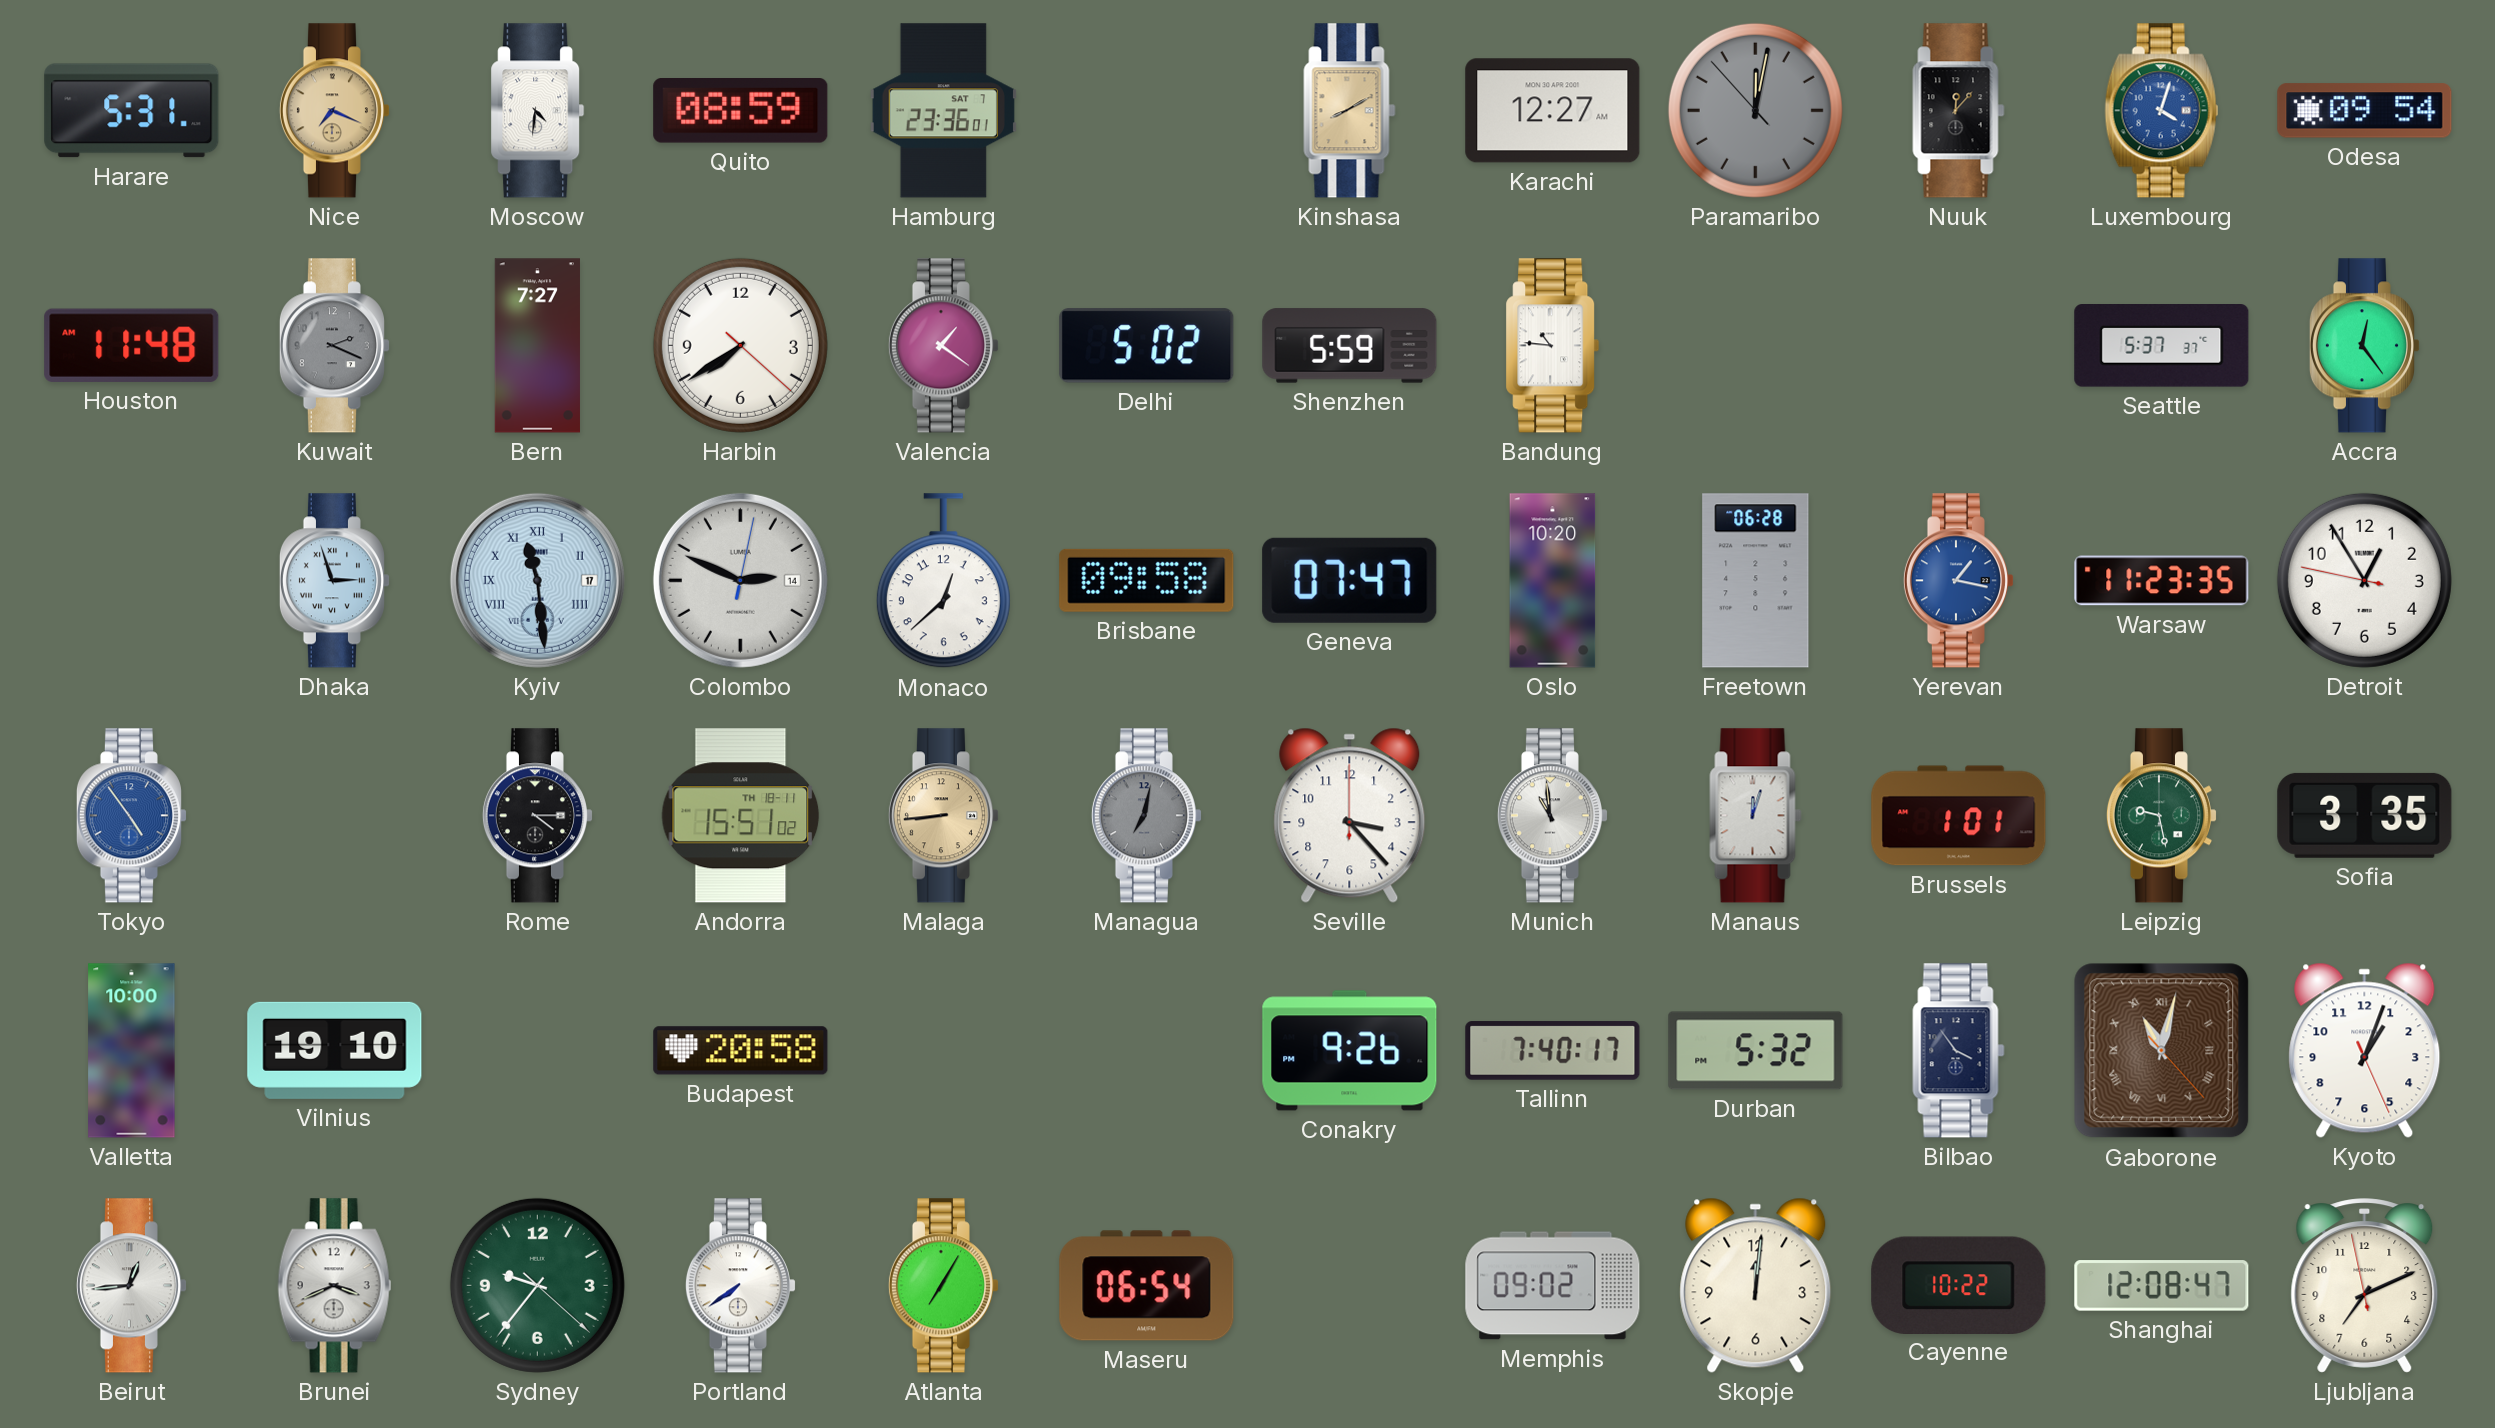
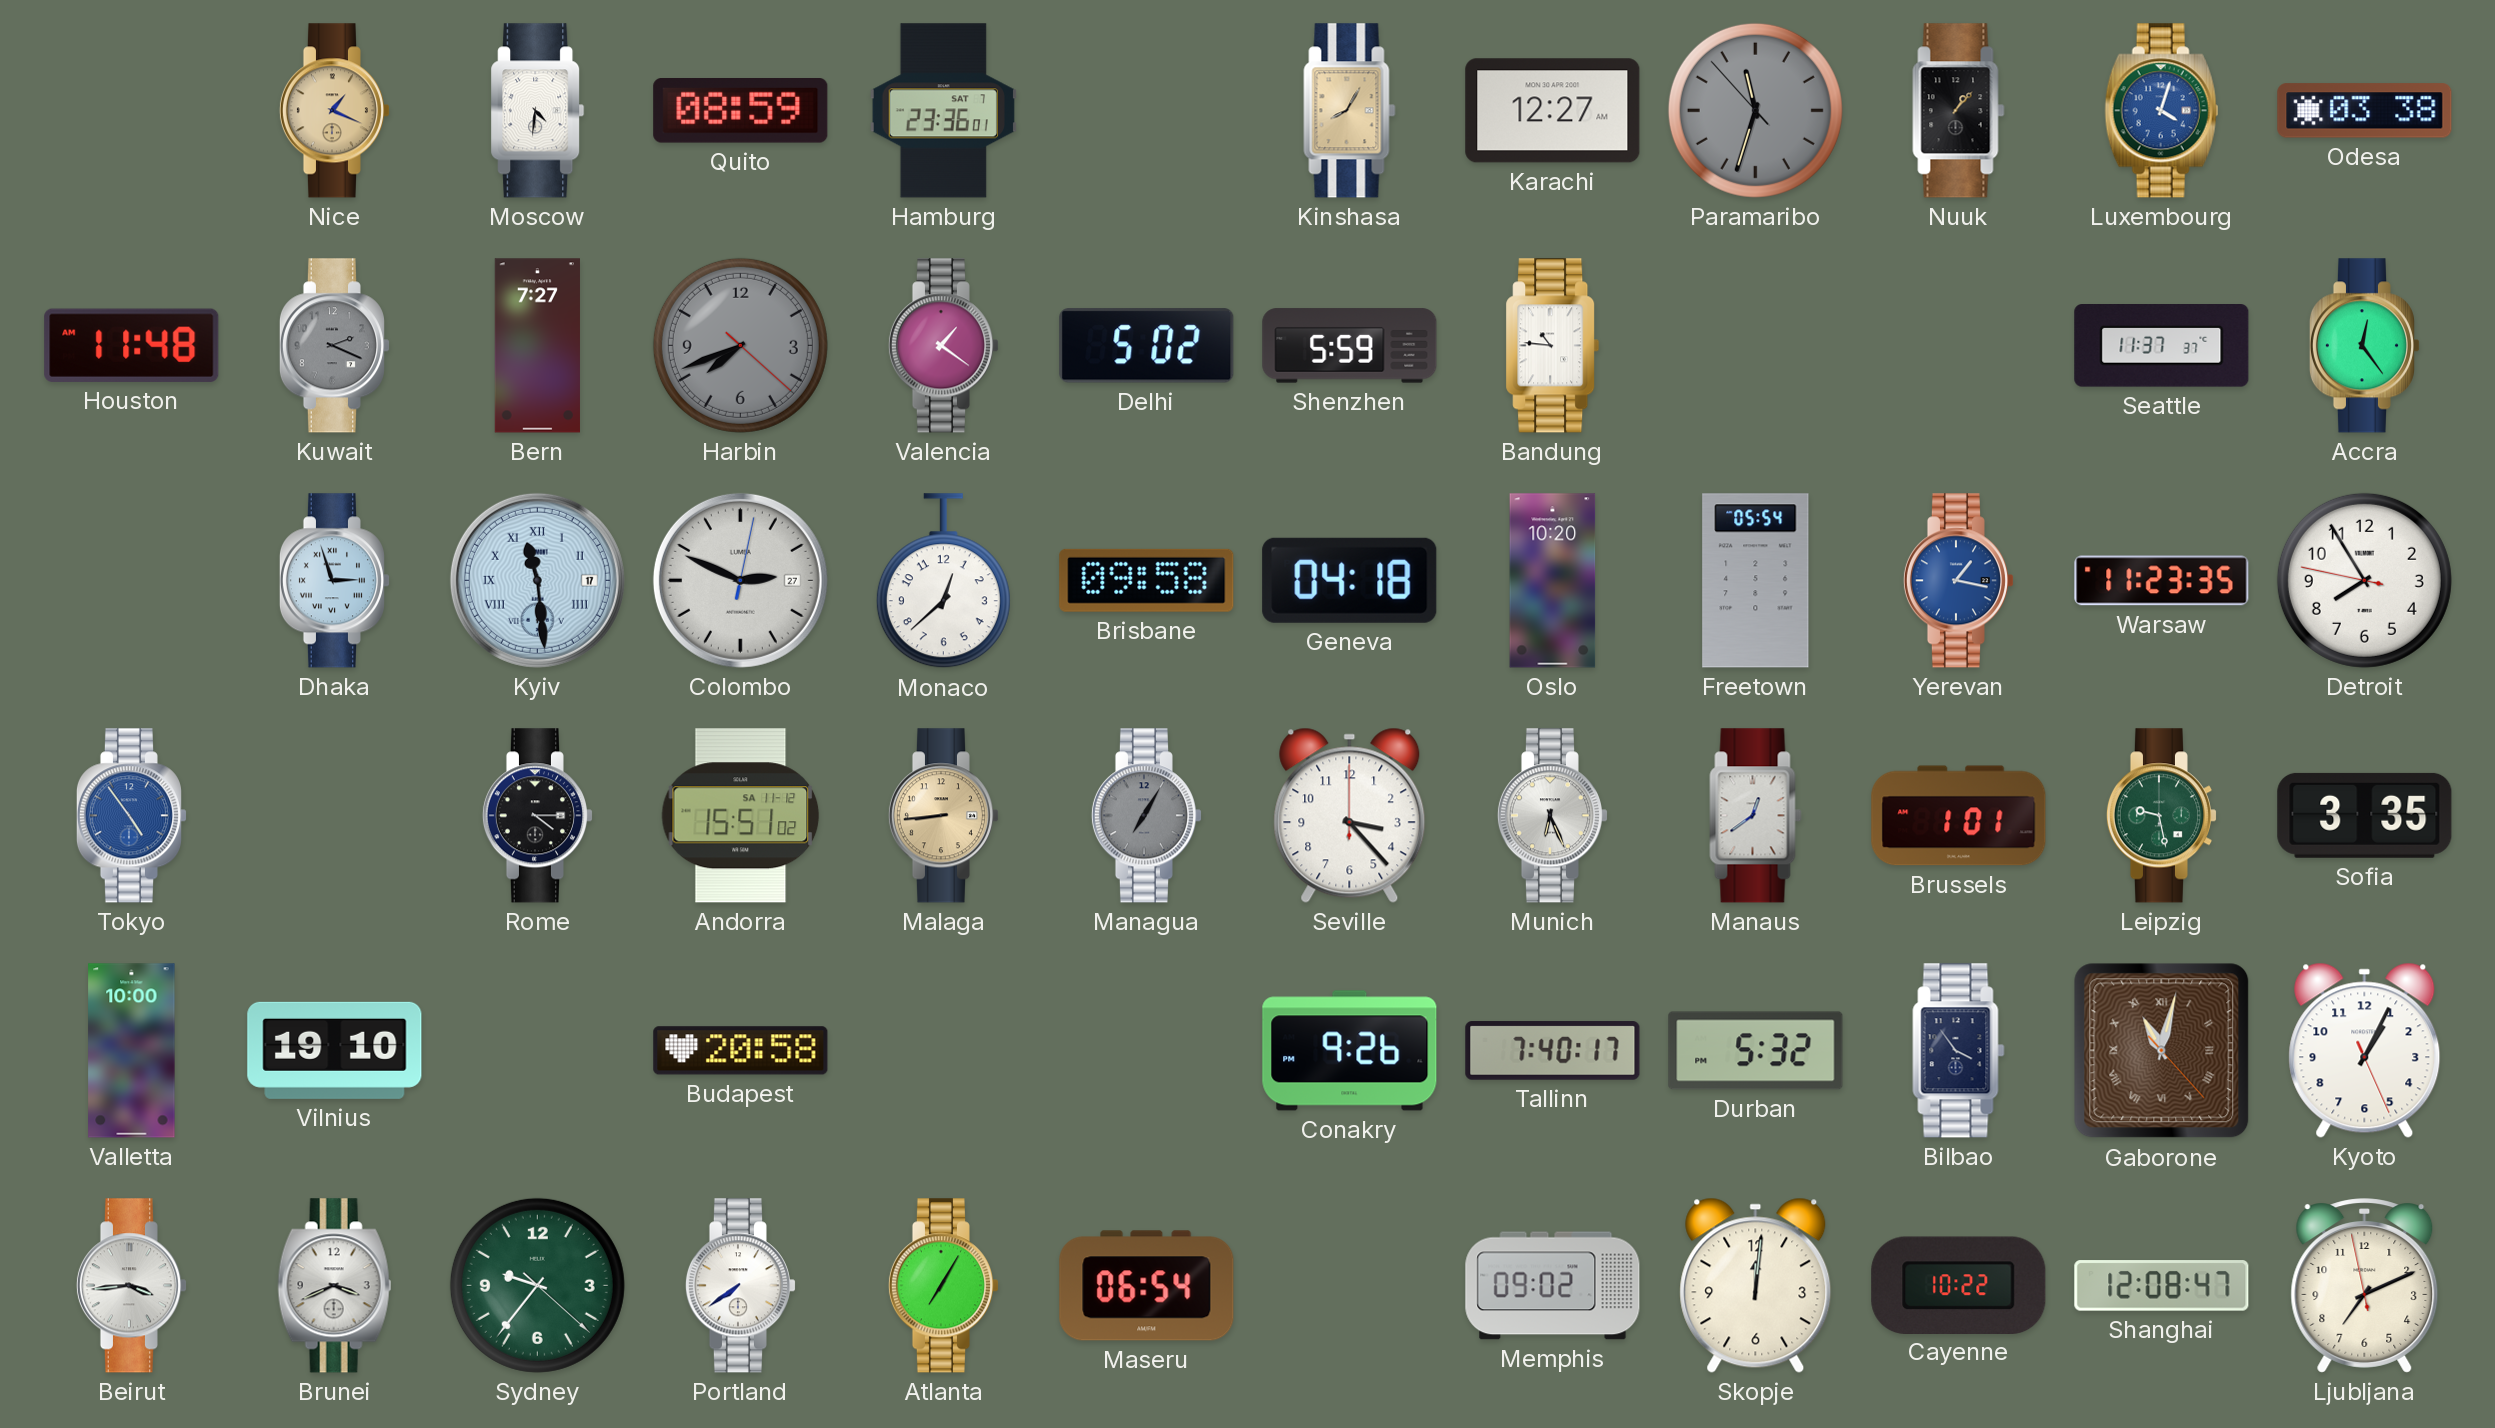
Harare: 5:31 -> none
Nice: 7:19 -> 1:19
Kinshasa: 8:10 -> 8:05
Paramaribo: 12:01 -> 11:32
Nuuk: 12:07 -> 1:07
Odesa: 09:54 -> 03:38
Harbin: 7:39 -> 7:41
Harbin dial: white -> grey
Seattle: 5:37 -> 11:37
Colombo date: 14 -> 27
Geneva: 07:47 -> 04:18
Freetown: 06:28 -> 05:54
Detroit: 12:54 -> 7:54
Andorra date: TH 18-11 -> SA 11-12
Managua: 7:02 -> 7:05
Munich: 10:59 -> 6:26
Manaus: 12:03 -> 12:39
Kyoto: 1:03 -> 1:04
Beirut: 12:44 -> 3:44
